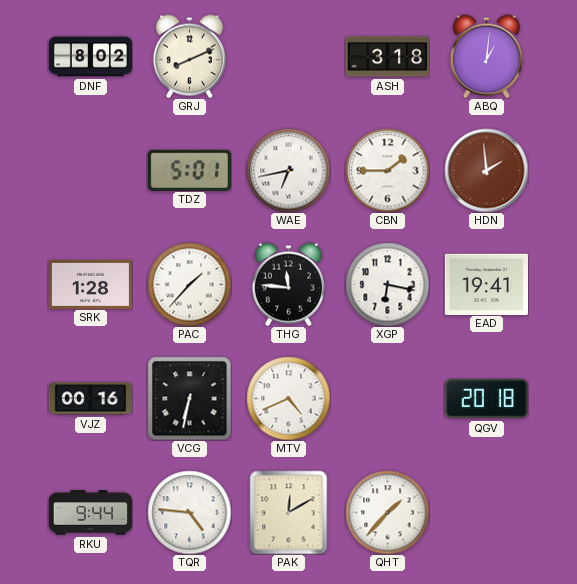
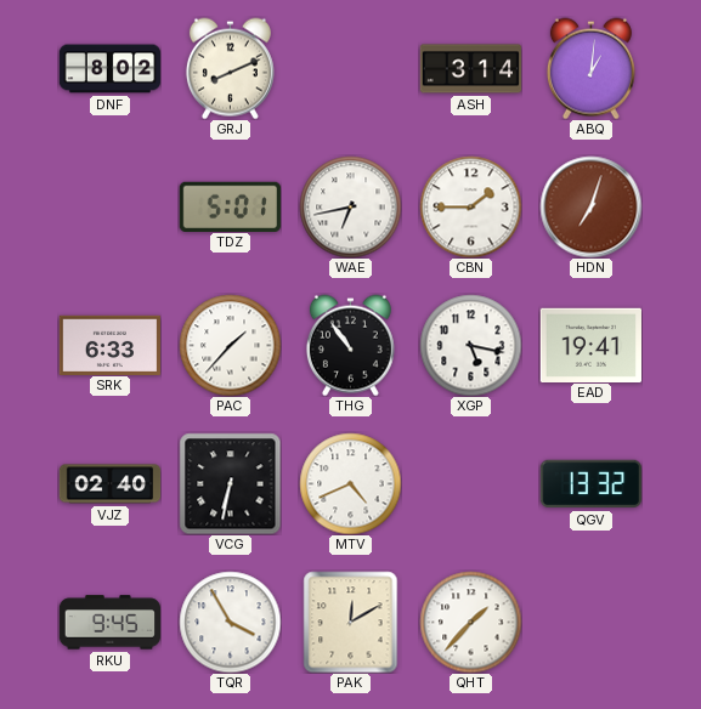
ASH: 3:18 -> 3:14
HDN: 1:59 -> 7:03
SRK: 1:28 -> 6:33
THG: 11:46 -> 10:54
XGP: 6:17 -> 5:17
VJZ: 00:16 -> 02:40
QGV: 20:18 -> 13:32
RKU: 9:44 -> 9:45
TQR: 4:46 -> 3:55
